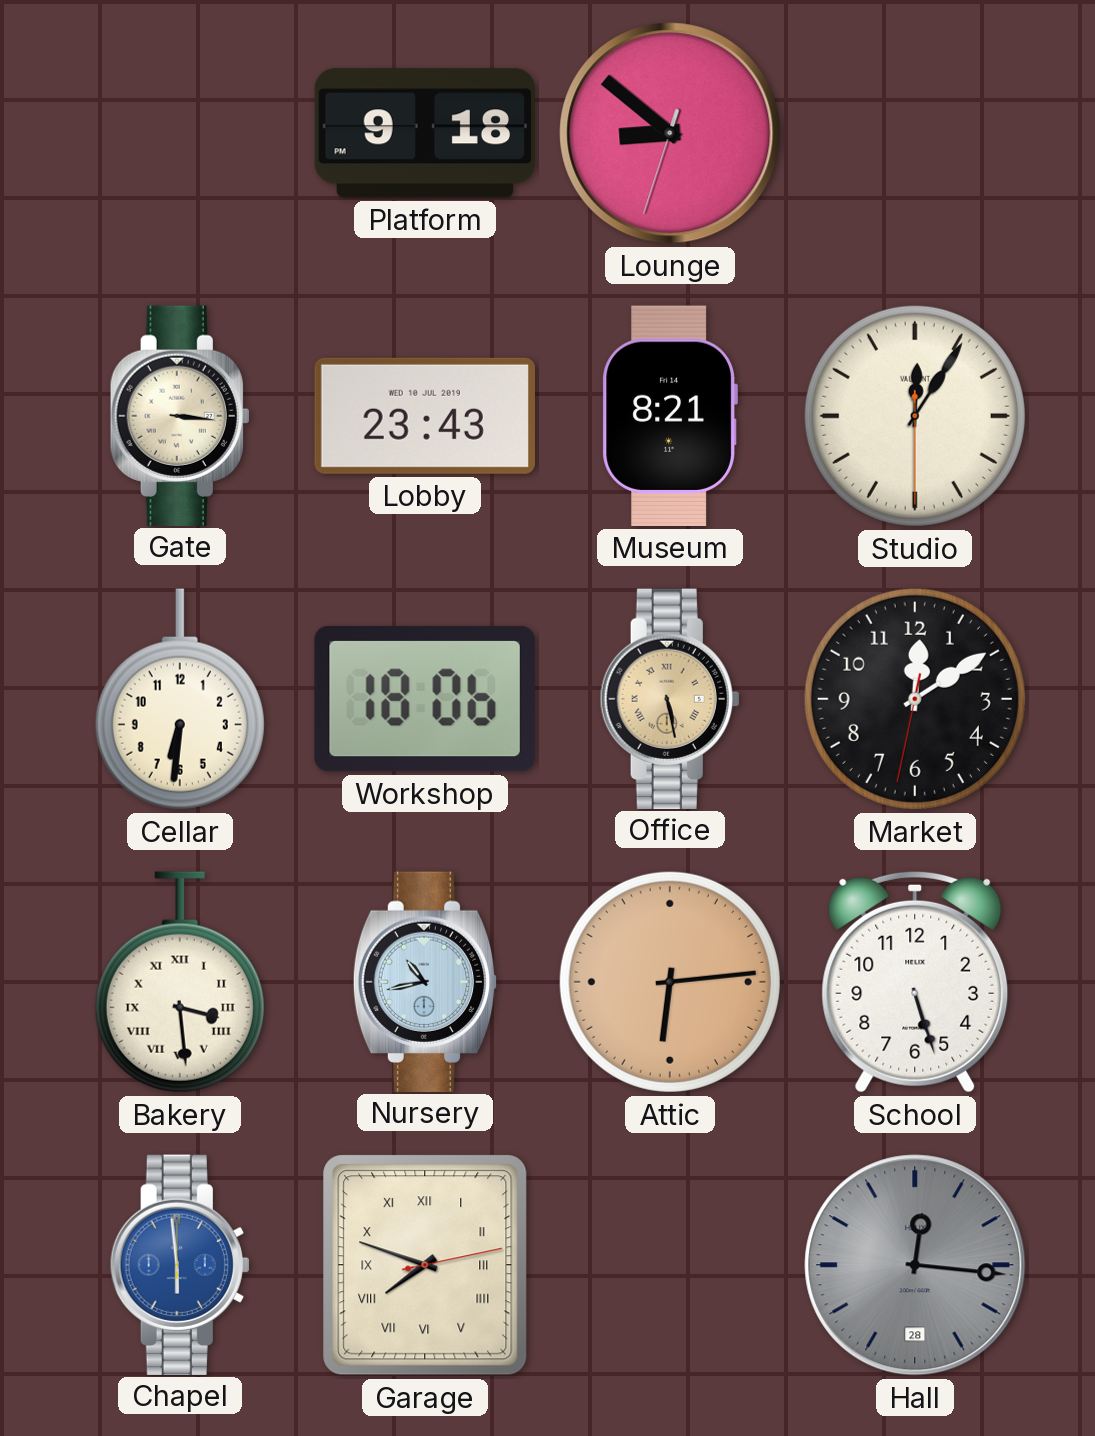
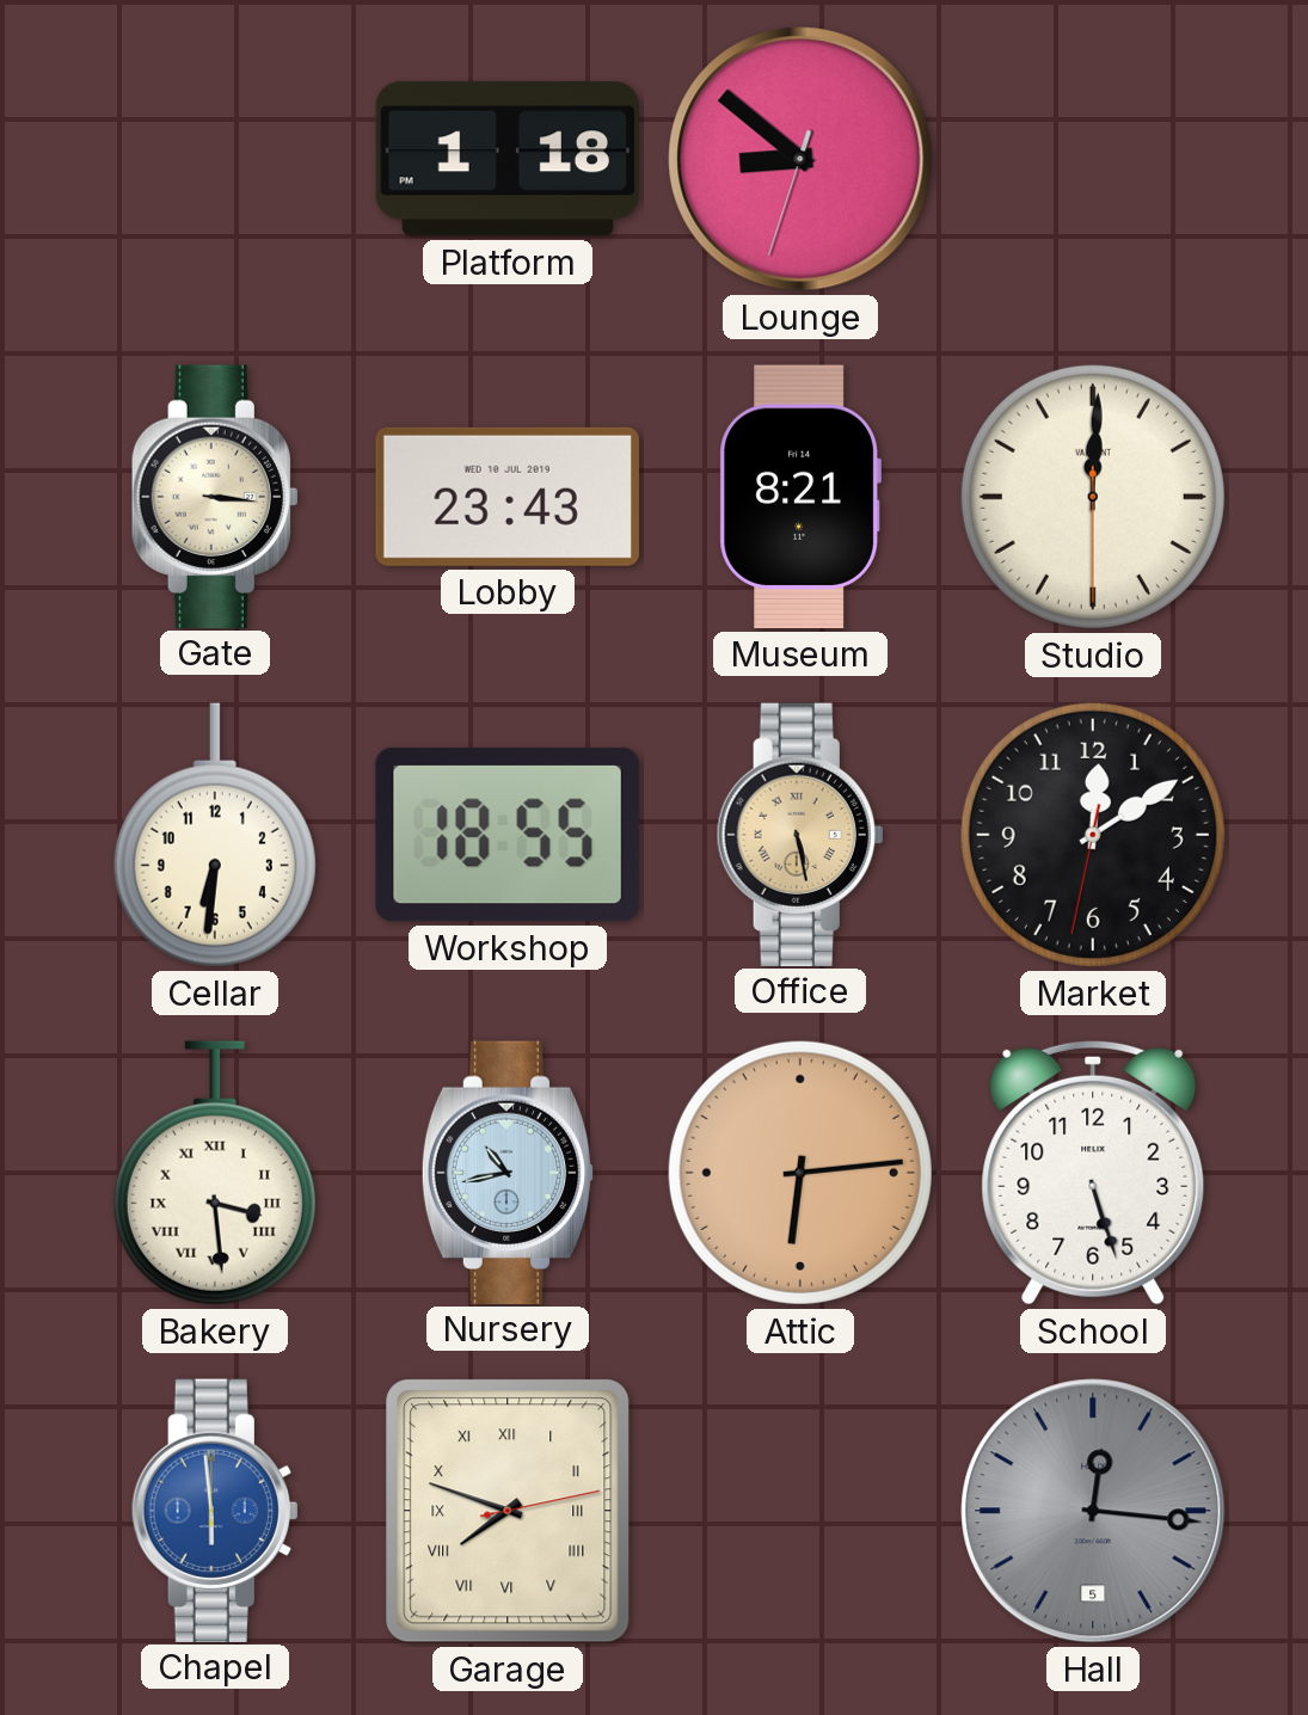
Platform: 9:18 -> 1:18
Studio: 12:05 -> 12:00
Workshop: 18:06 -> 18:55
Hall date: 28 -> 5
